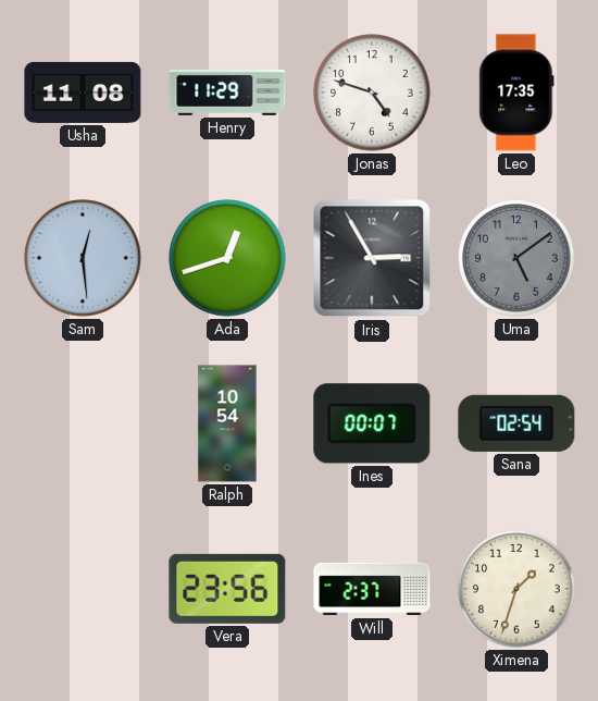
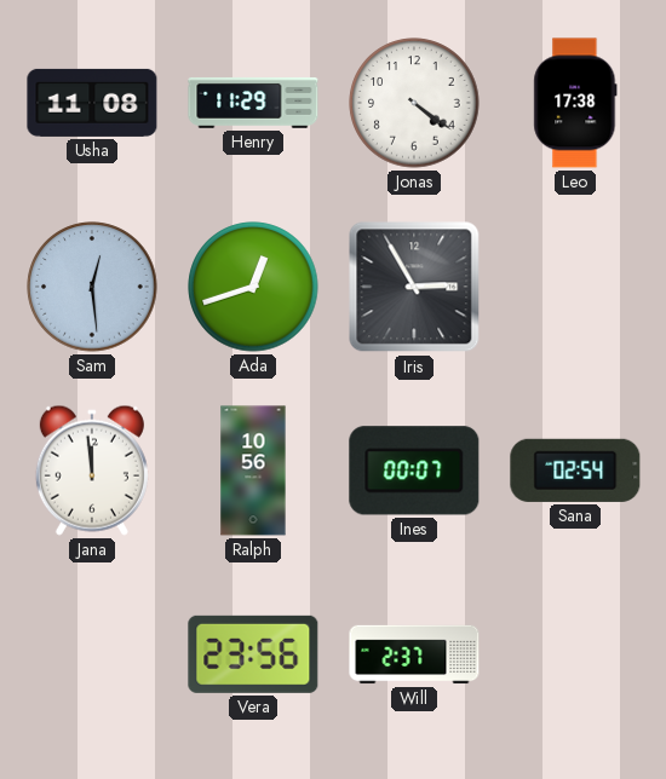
Jonas: 4:48 -> 4:21
Leo: 17:35 -> 17:38
Uma: 5:09 -> none
Jana: none -> 11:59
Ralph: 10:54 -> 10:56
Ximena: 1:33 -> none
